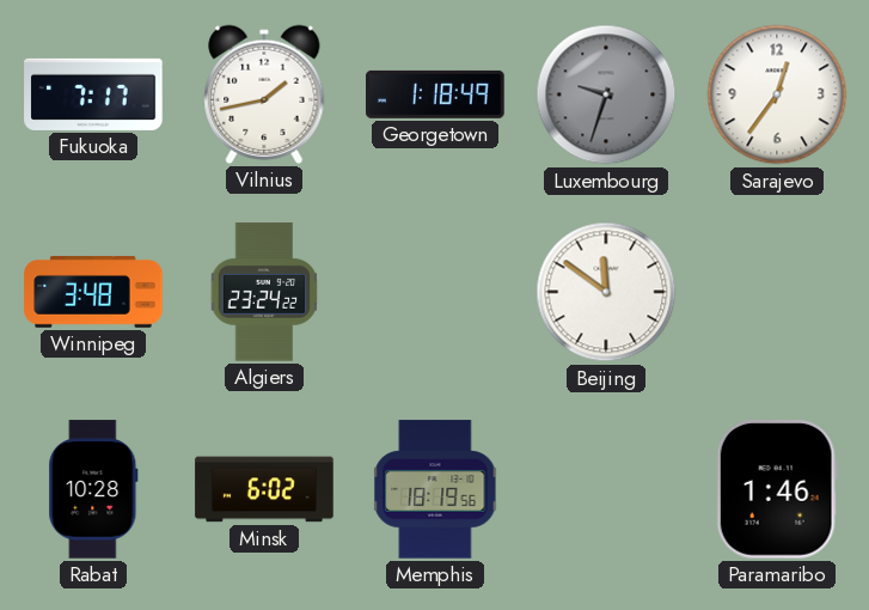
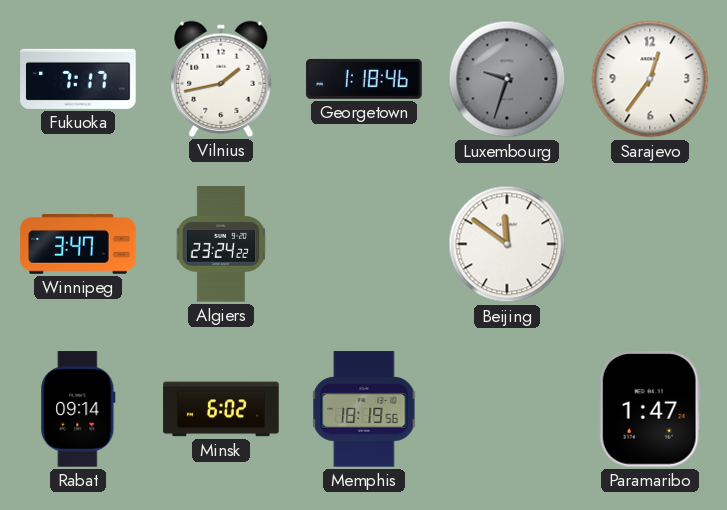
Georgetown: 1:18:49 -> 1:18:46
Winnipeg: 3:48 -> 3:47
Rabat: 10:28 -> 09:14
Paramaribo: 1:46 -> 1:47
